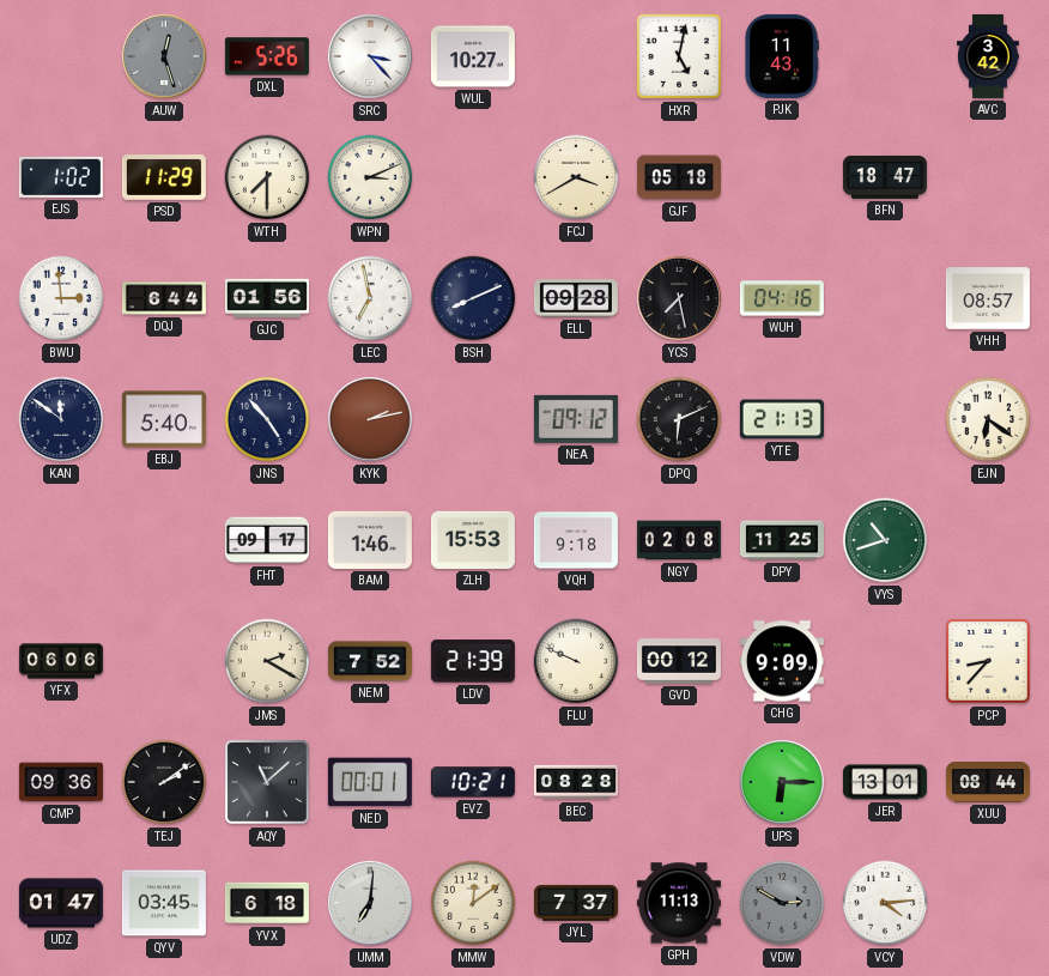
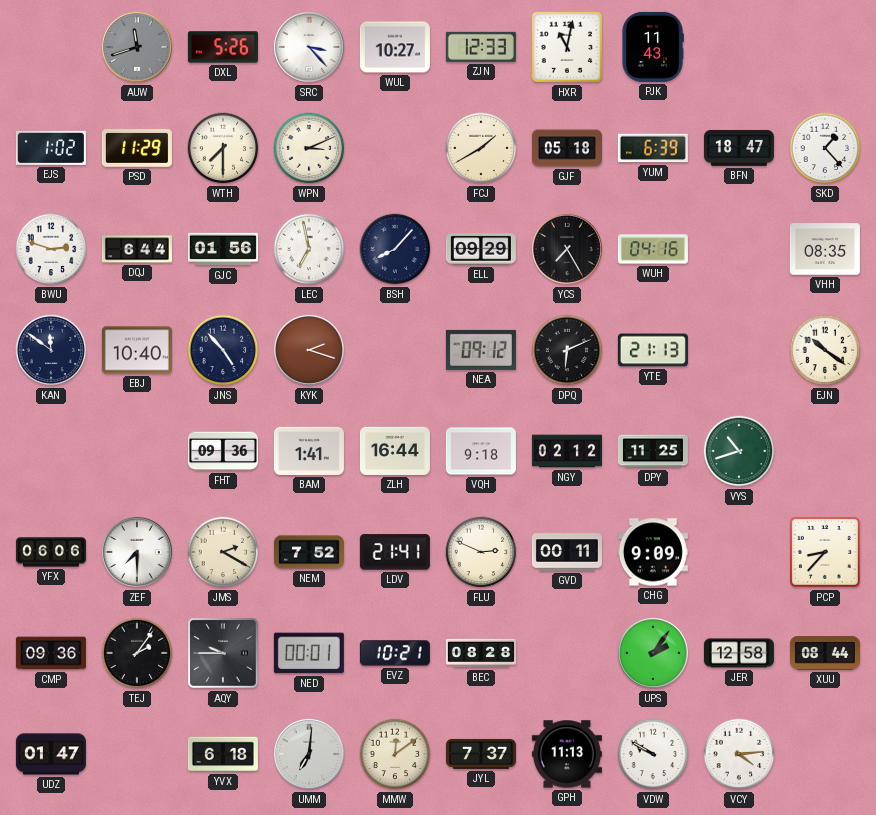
AUW: 12:27 -> 11:42
ZJN: none -> 12:33
HXR: 5:02 -> 11:02
AVC: 3:42 -> none
FCJ: 3:40 -> 1:40
YUM: none -> 6:39
SKD: none -> 1:23
BWU: 2:59 -> 2:48
BSH: 8:11 -> 8:07
ELL: 09:28 -> 09:29
YCS: 7:28 -> 7:25
VHH: 08:57 -> 08:35
EBJ: 5:40 -> 10:40
KYK: 2:13 -> 2:18
EJN: 6:21 -> 10:21
FHT: 09:17 -> 09:36
BAM: 1:46 -> 1:41
ZLH: 15:53 -> 16:44
NGY: 02:08 -> 02:12
ZEF: none -> 7:30
LDV: 21:39 -> 21:41
FLU: 9:49 -> 2:49
GVD: 00:12 -> 00:11
TEJ: 2:09 -> 2:06
AQY: 11:08 -> 9:45
UPS: 6:15 -> 2:06
JER: 13:01 -> 12:58
QYV: 03:45 -> none
VDW: 2:50 -> 9:50
VDW dial: grey -> white
